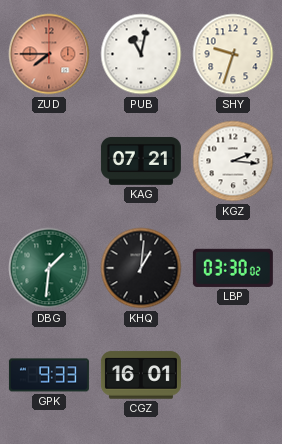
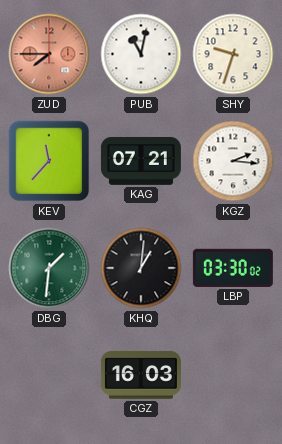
KEV: none -> 11:37
GPK: 9:33 -> none
CGZ: 16:01 -> 16:03
